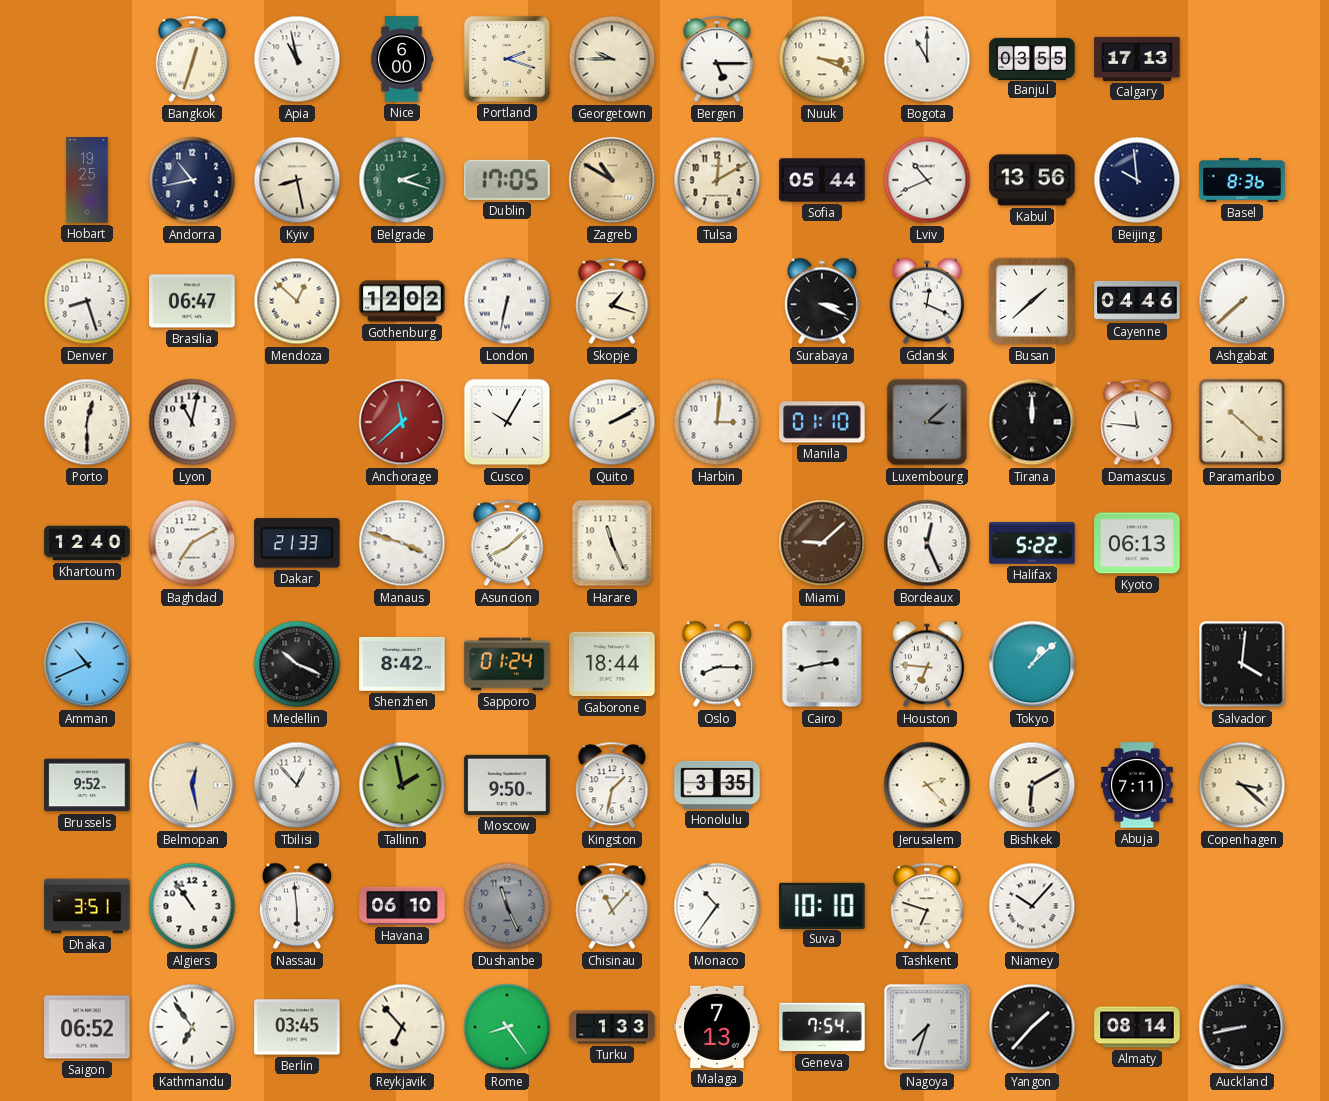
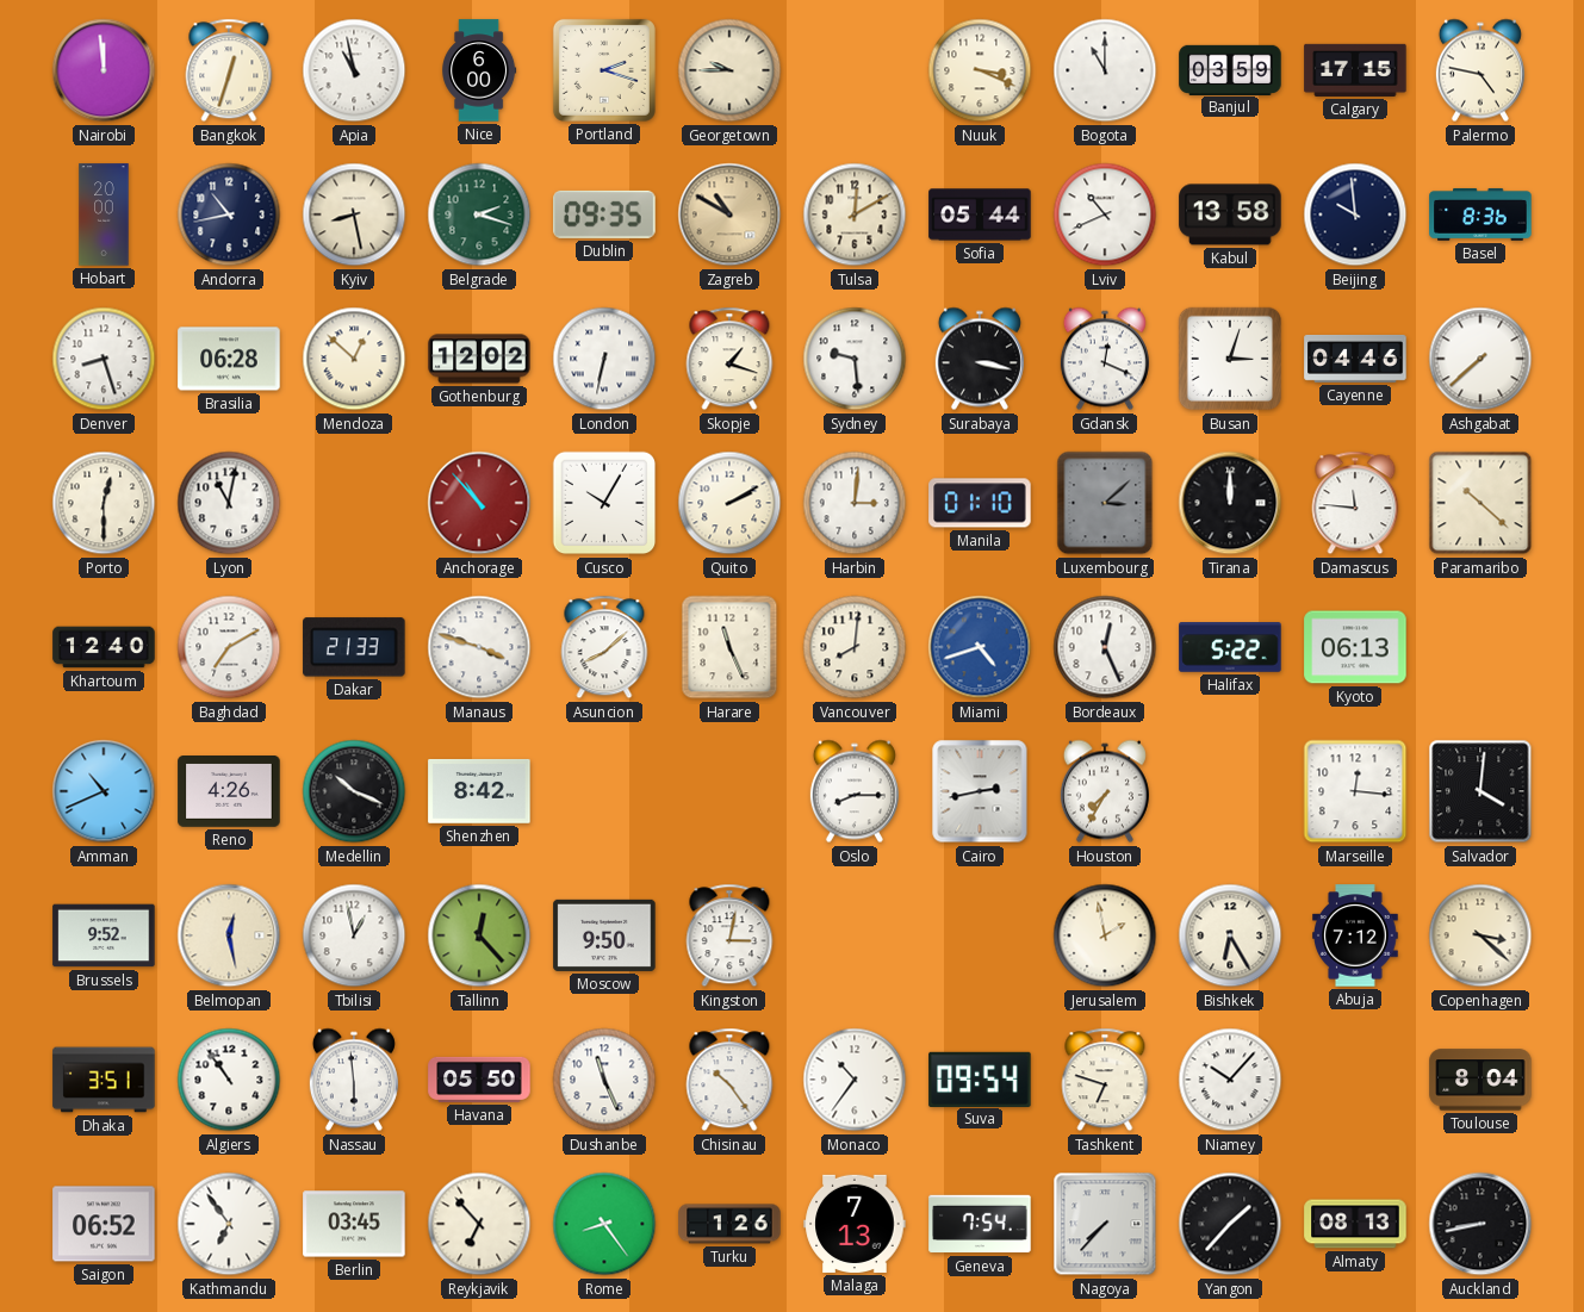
Nairobi: none -> 11:59
Bergen: 5:15 -> none
Banjul: 03:55 -> 03:59
Calgary: 17:13 -> 17:15
Palermo: none -> 4:47
Hobart: 19:25 -> 20:00
Dublin: 17:05 -> 09:35
Kabul: 13:56 -> 13:58
Brasilia: 06:47 -> 06:28
Sydney: none -> 9:29
Surabaya: 3:19 -> 3:17
Busan: 1:38 -> 3:03
Anchorage: 11:38 -> 10:53
Vancouver: none -> 8:01
Miami: 9:08 -> 4:42
Miami dial: brown -> blue
Reno: none -> 4:26
Sapporo: 01:24 -> none
Gaborone: 18:44 -> none
Houston: 6:46 -> 7:35
Tokyo: 1:08 -> none
Marseille: none -> 12:16
Tbilisi: 12:53 -> 12:58
Tallinn: 1:58 -> 12:23
Kingston: 1:32 -> 3:02
Honolulu: 3:35 -> none
Jerusalem: 2:23 -> 1:58
Bishkek: 6:10 -> 6:25
Abuja: 7:11 -> 7:12
Havana: 06:10 -> 05:50
Dushanbe dial: grey -> white
Chisinau: 11:07 -> 10:24
Suva: 10:10 -> 09:54
Toulouse: none -> 8:04
Turku: 1:33 -> 1:26
Nagoya: 7:33 -> 7:37
Almaty: 08:14 -> 08:13
